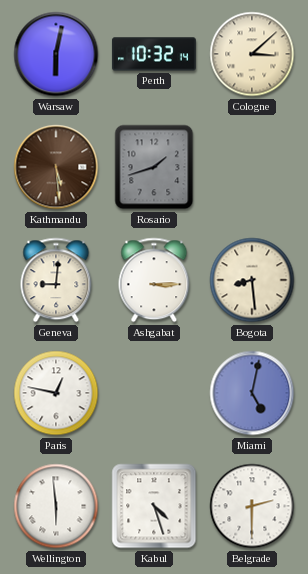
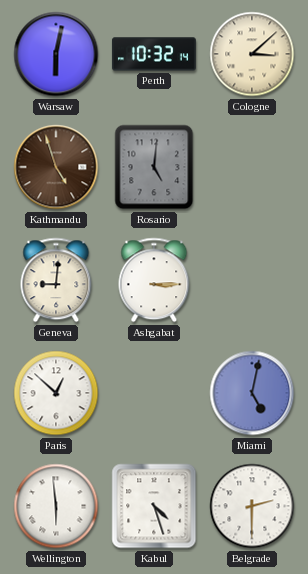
Kathmandu: 5:29 -> 4:57
Rosario: 1:42 -> 5:01
Bogota: 8:29 -> none
Paris: 12:47 -> 12:52
